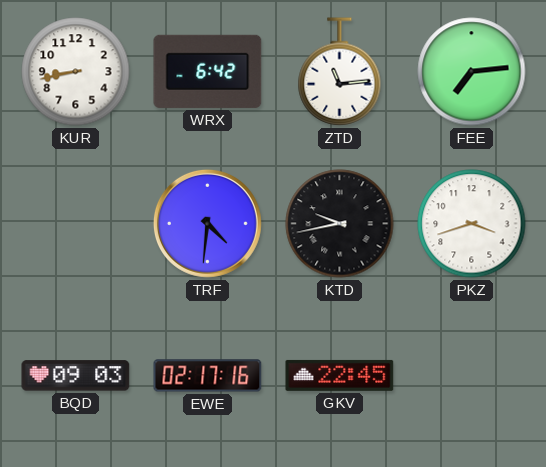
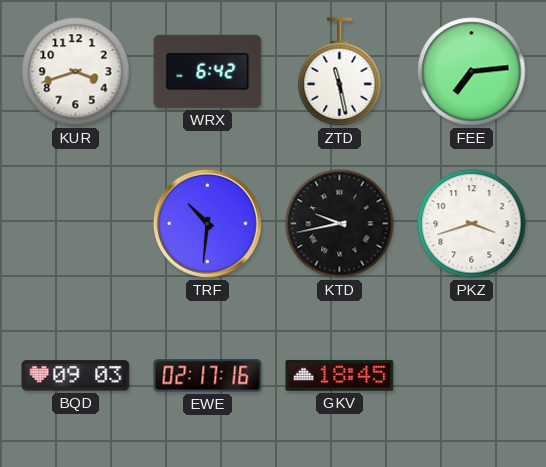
KUR: 8:43 -> 3:42
ZTD: 11:14 -> 11:28
TRF: 4:31 -> 10:31
GKV: 22:45 -> 18:45
